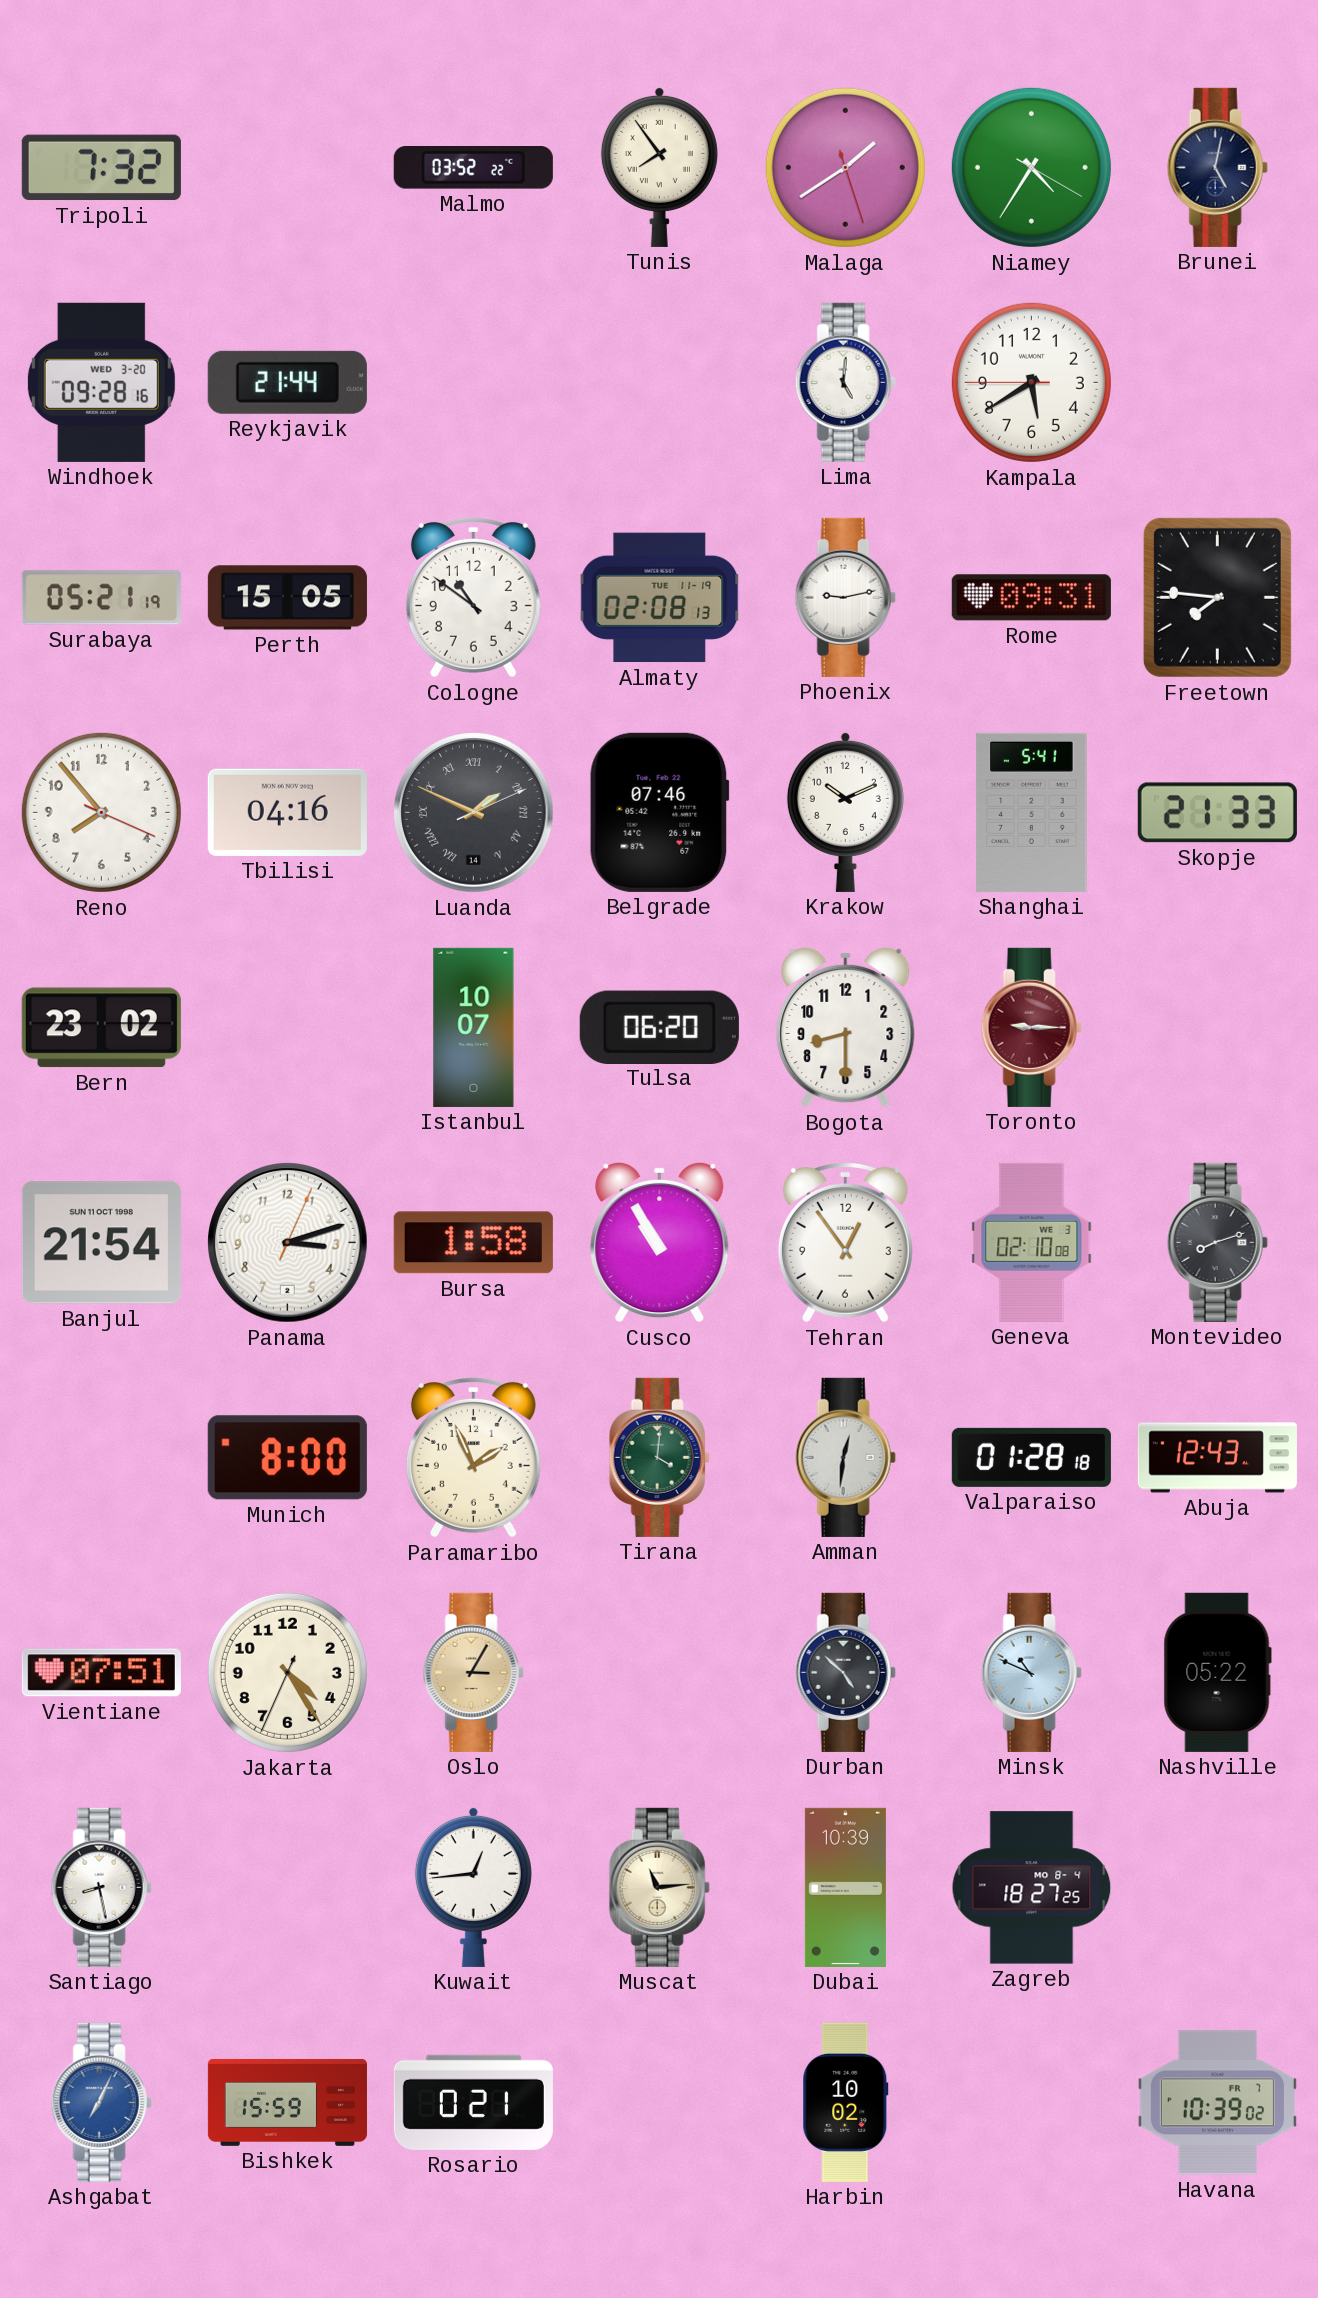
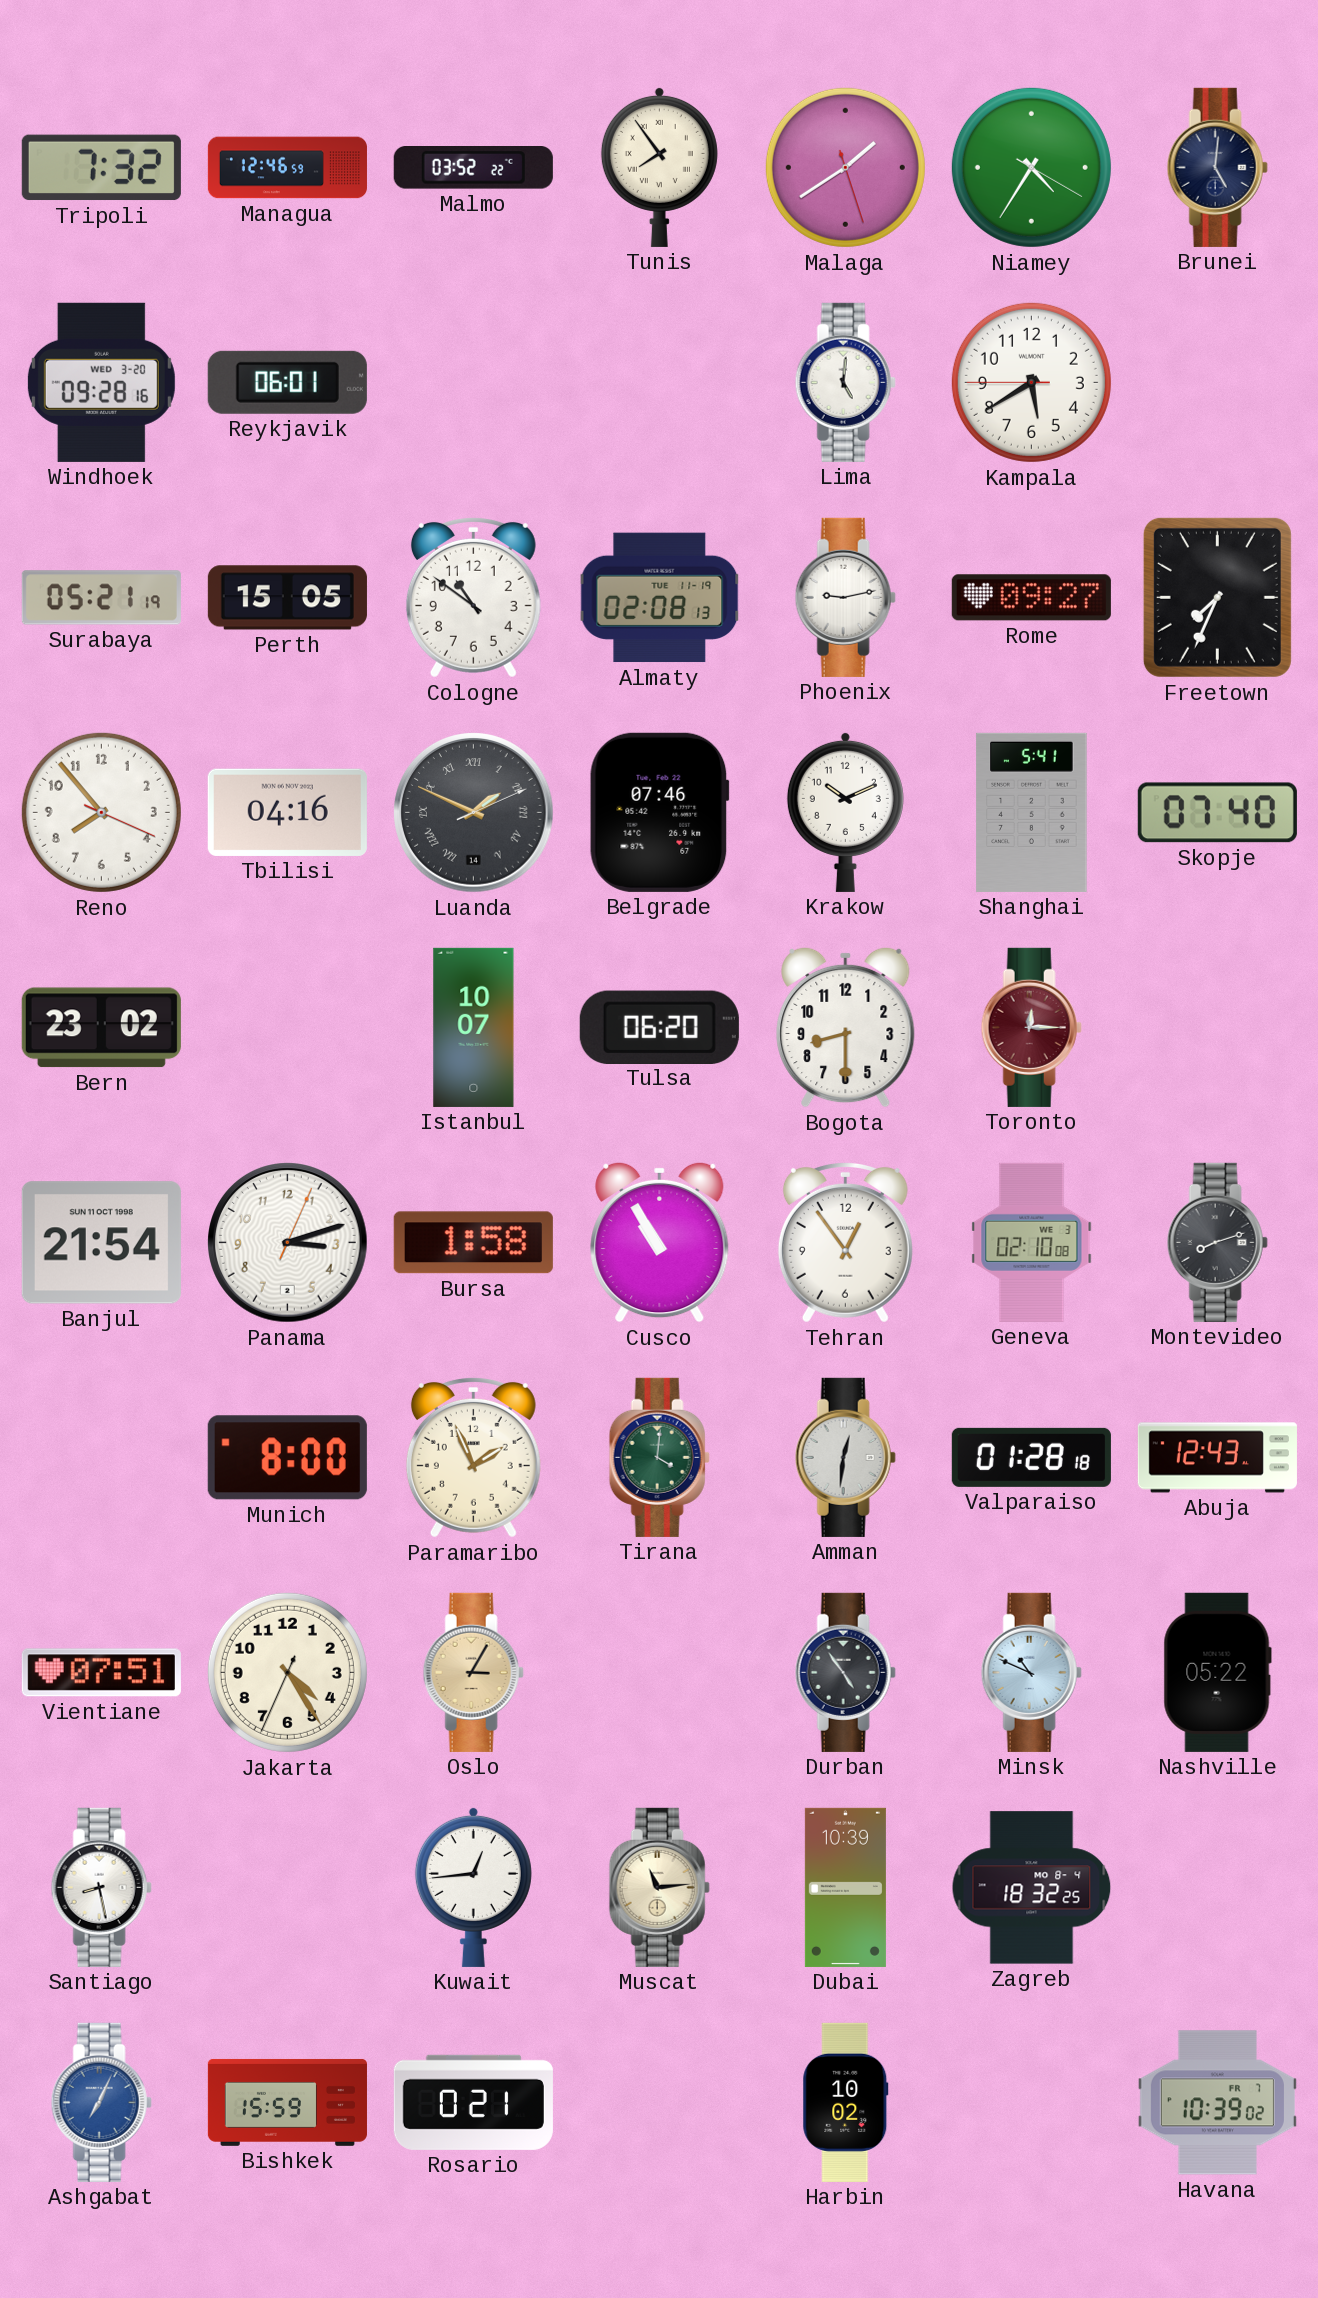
Managua: none -> 12:46
Brunei: 5:02 -> 5:01
Reykjavik: 21:44 -> 06:01
Rome: 09:31 -> 09:27
Freetown: 7:46 -> 7:34
Skopje: 21:33 -> 07:40
Toronto: 9:15 -> 12:15
Durban: 4:52 -> 4:54
Zagreb: 18:27 -> 18:32
